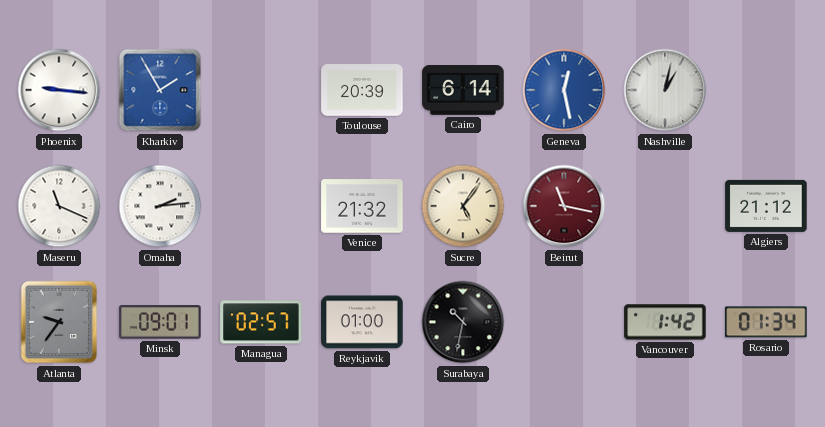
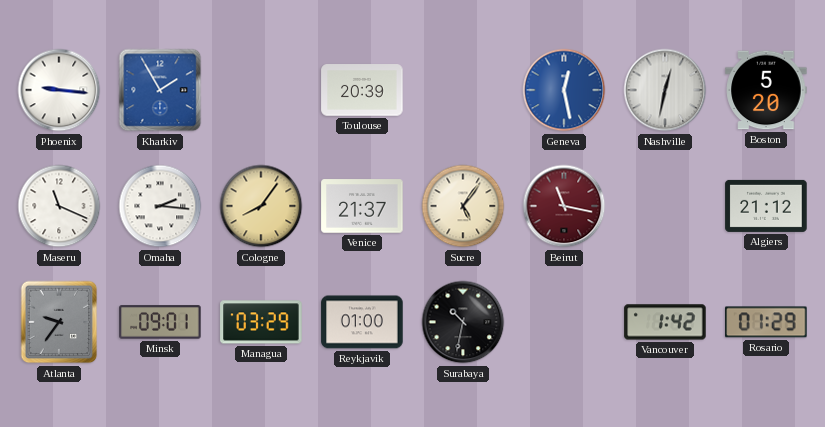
Cairo: 6:14 -> none
Nashville: 1:02 -> 12:32
Boston: none -> 5:20
Omaha: 2:14 -> 2:16
Cologne: none -> 8:06
Venice: 21:32 -> 21:37
Managua: 02:57 -> 03:29
Rosario: 01:34 -> 01:29
